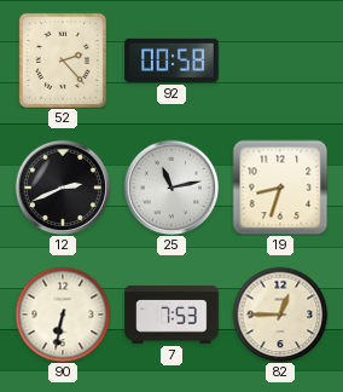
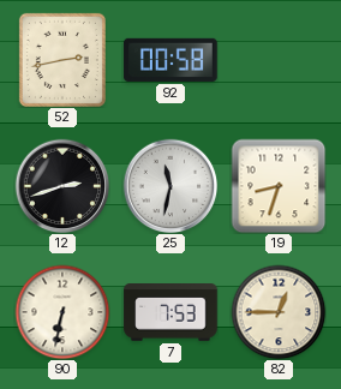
52: 2:23 -> 2:43
12: 2:41 -> 2:42
25: 11:13 -> 11:32
